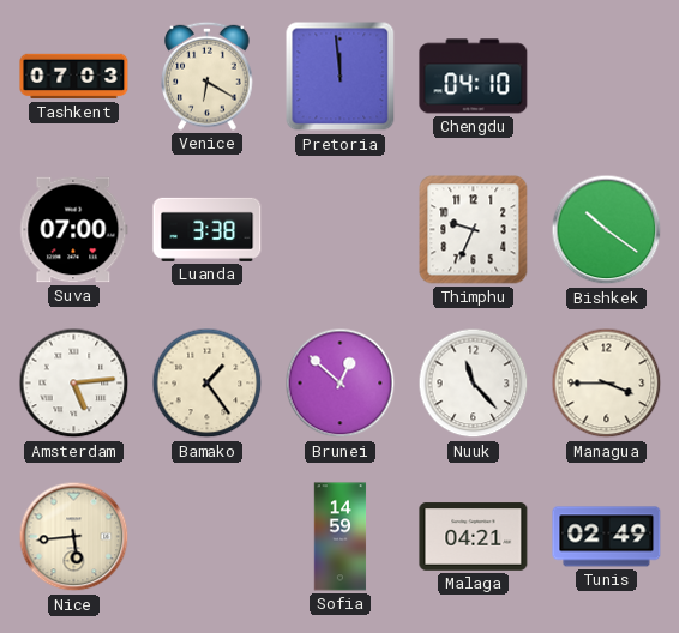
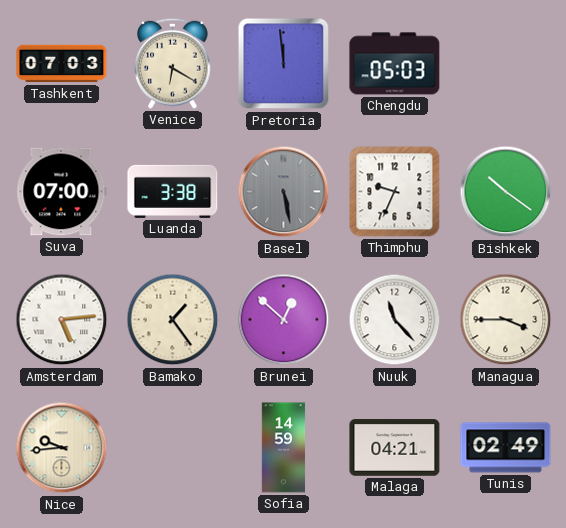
Chengdu: 04:10 -> 05:03
Basel: none -> 5:28
Nice: 5:44 -> 9:44
